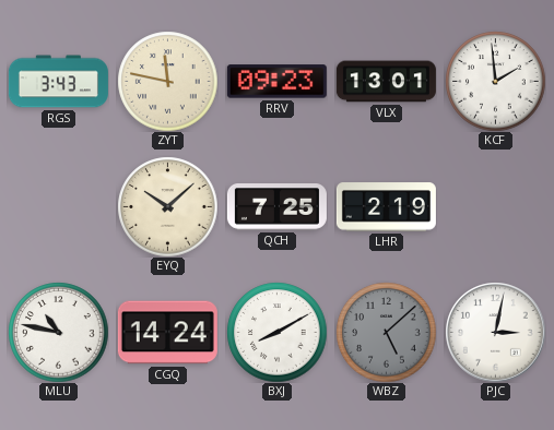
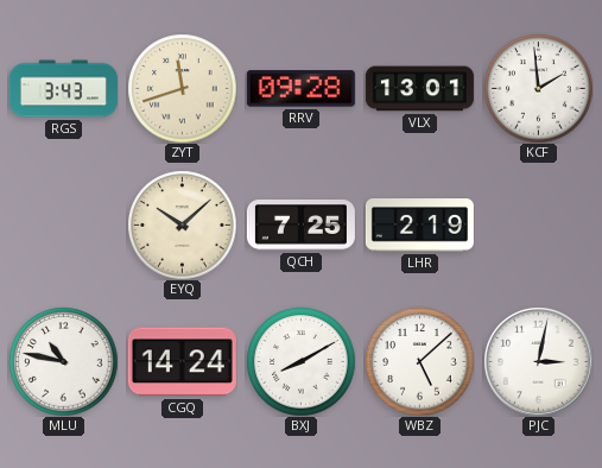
ZYT: 11:47 -> 11:42
RRV: 09:23 -> 09:28
WBZ dial: grey -> white
